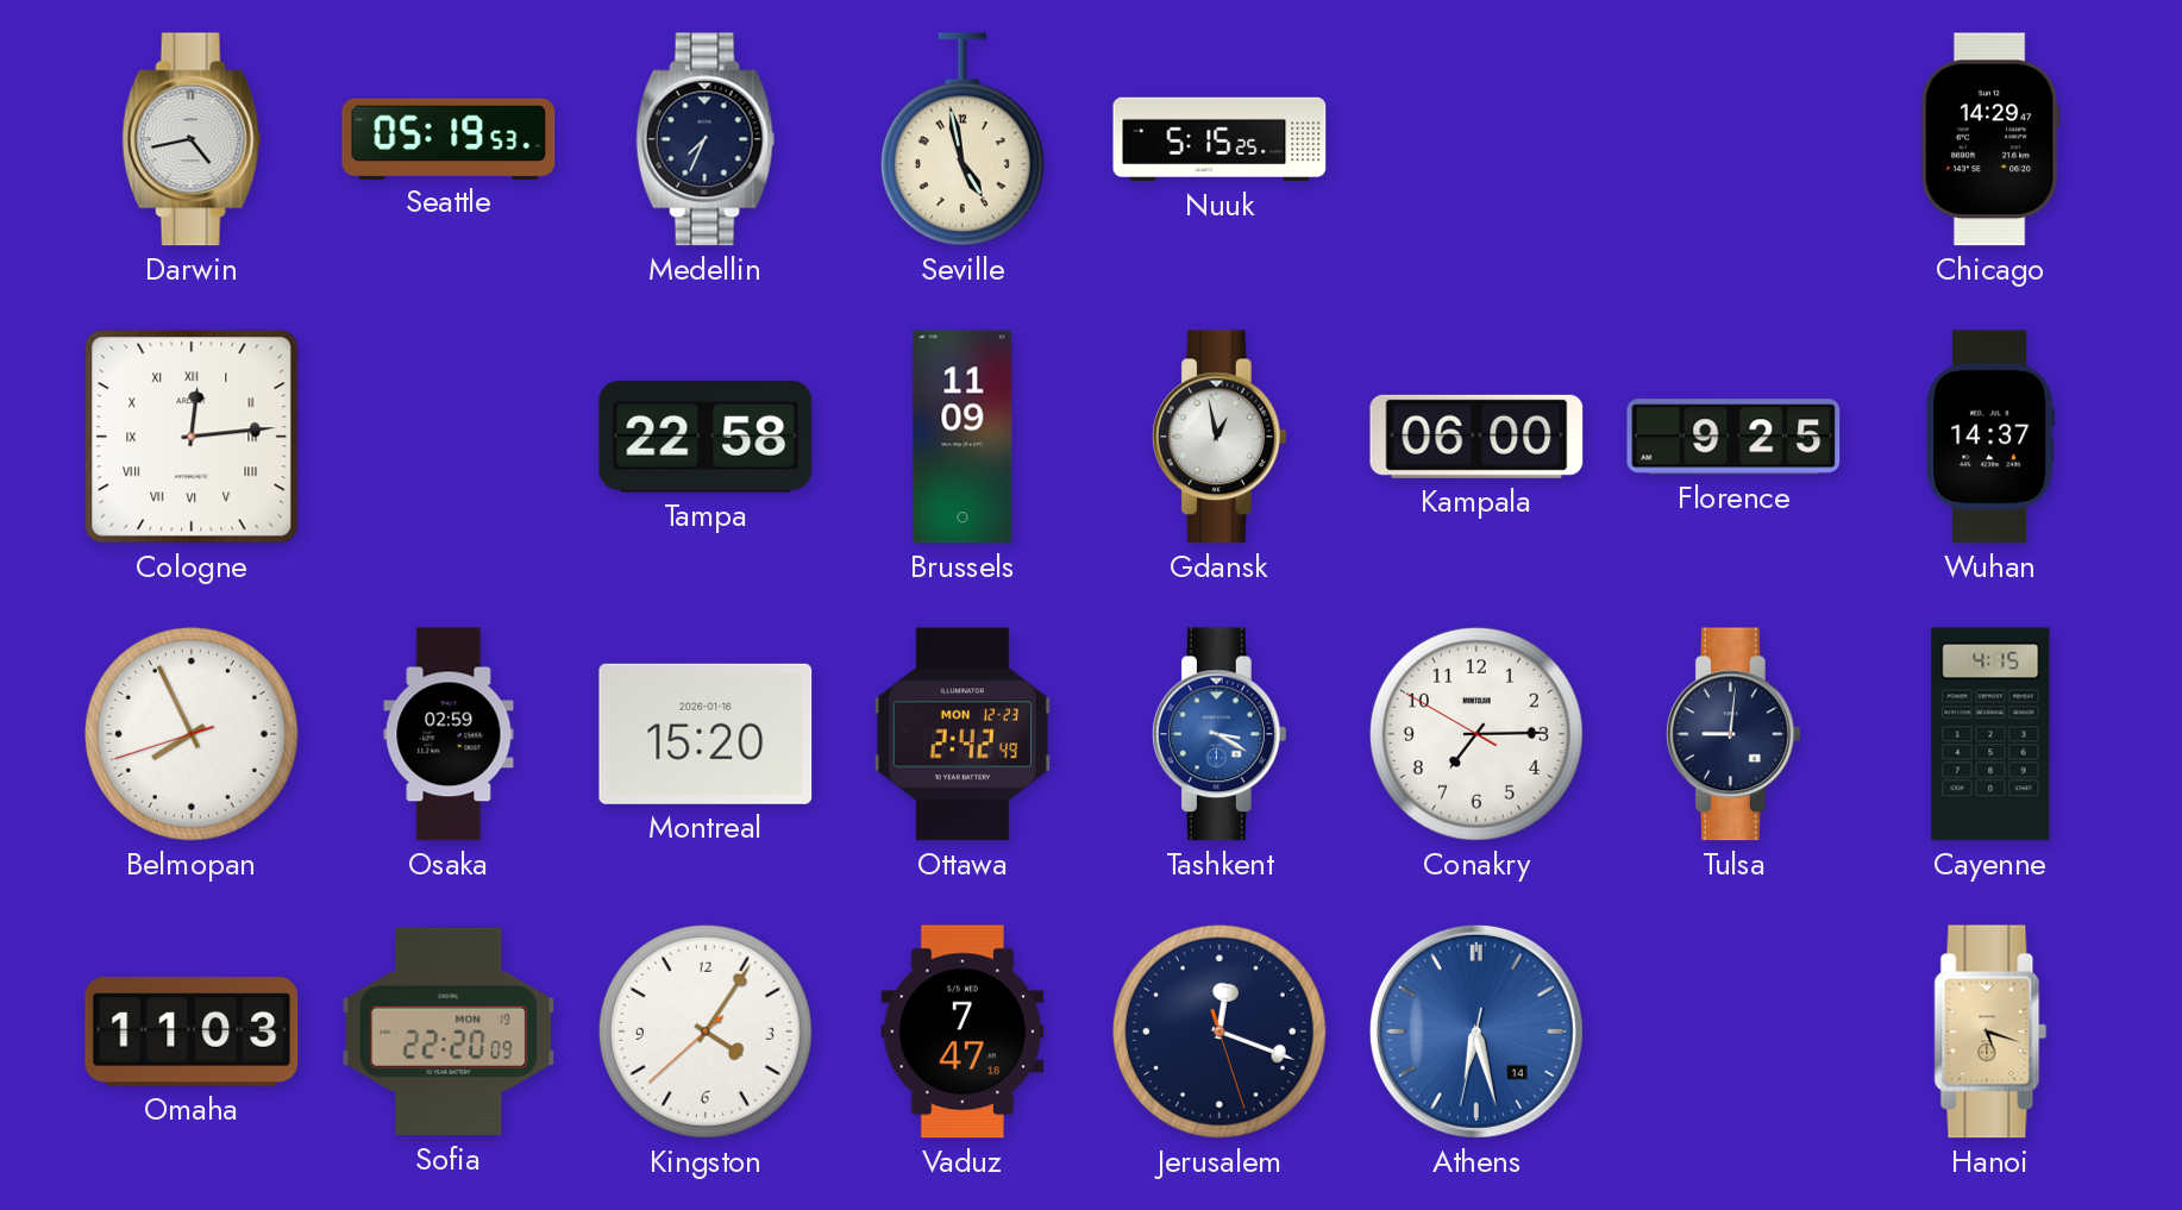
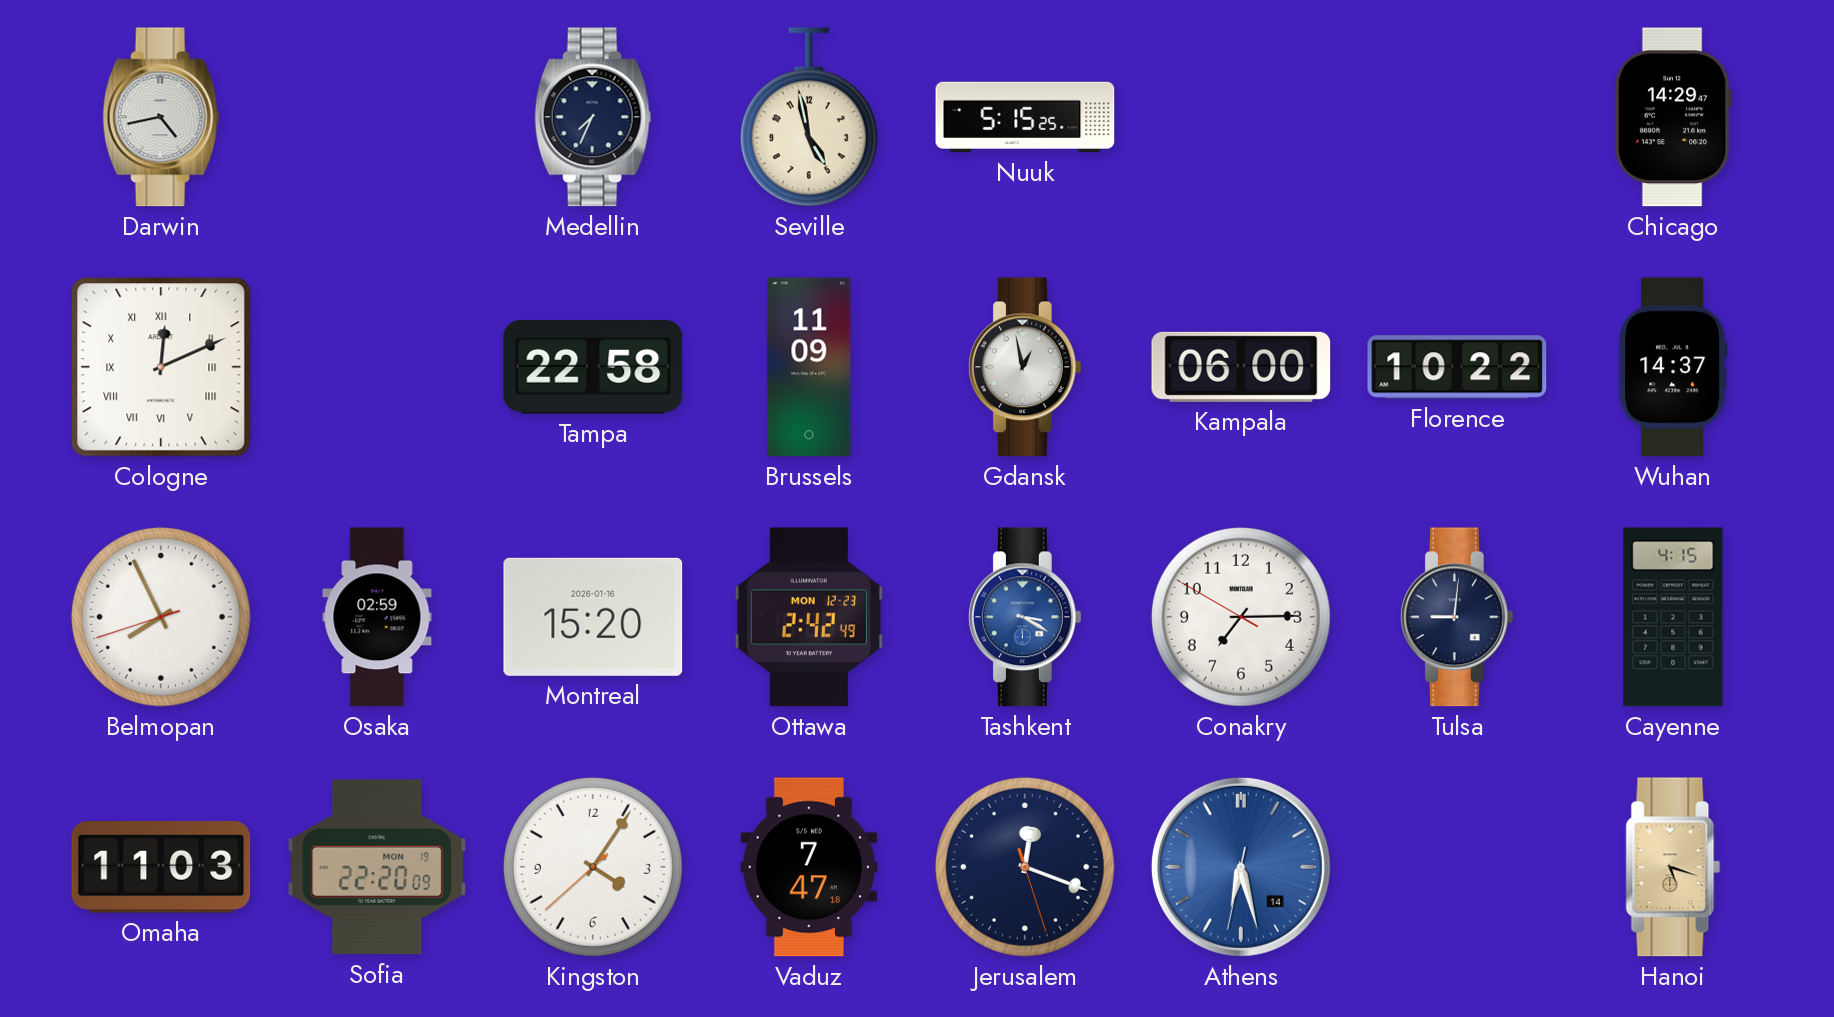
Seattle: 05:19 -> none
Cologne: 12:14 -> 12:11
Florence: 9:25 -> 10:22
